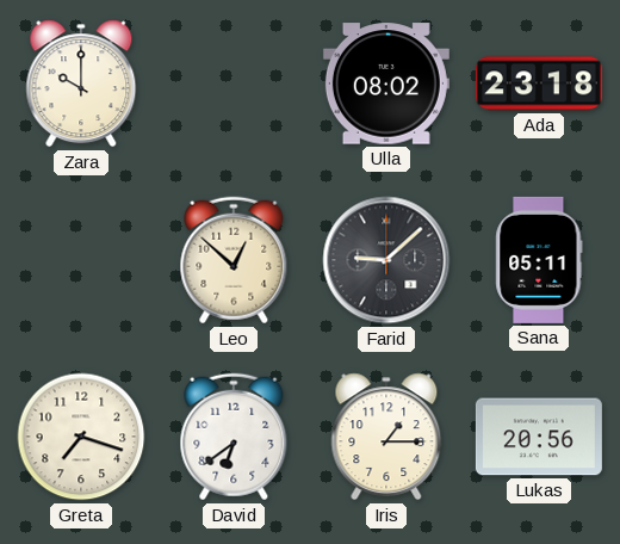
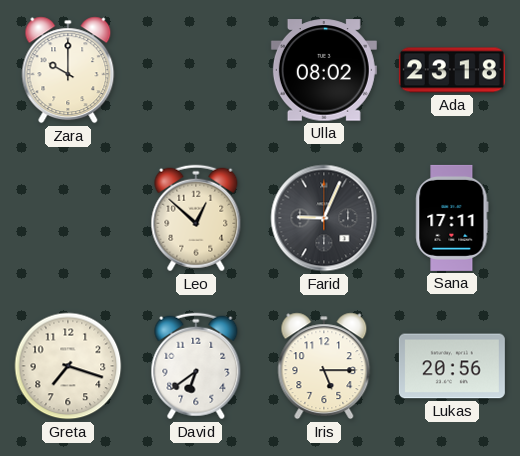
Farid: 9:08 -> 9:04
Sana: 05:11 -> 17:11
Iris: 1:15 -> 5:15
